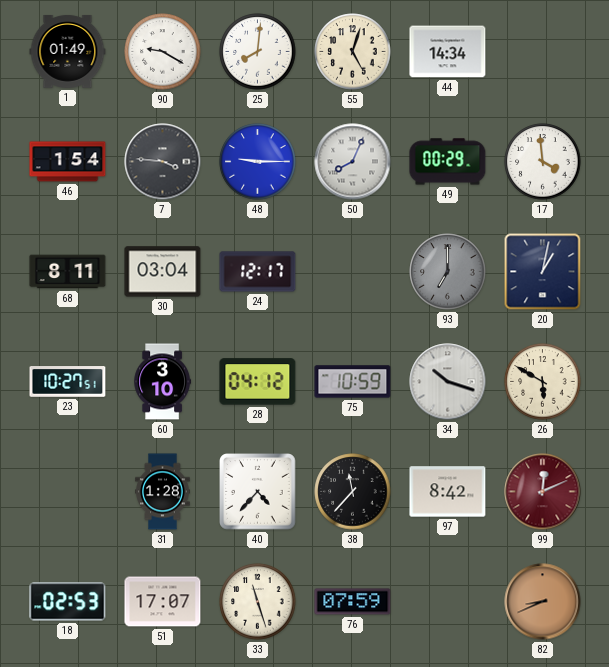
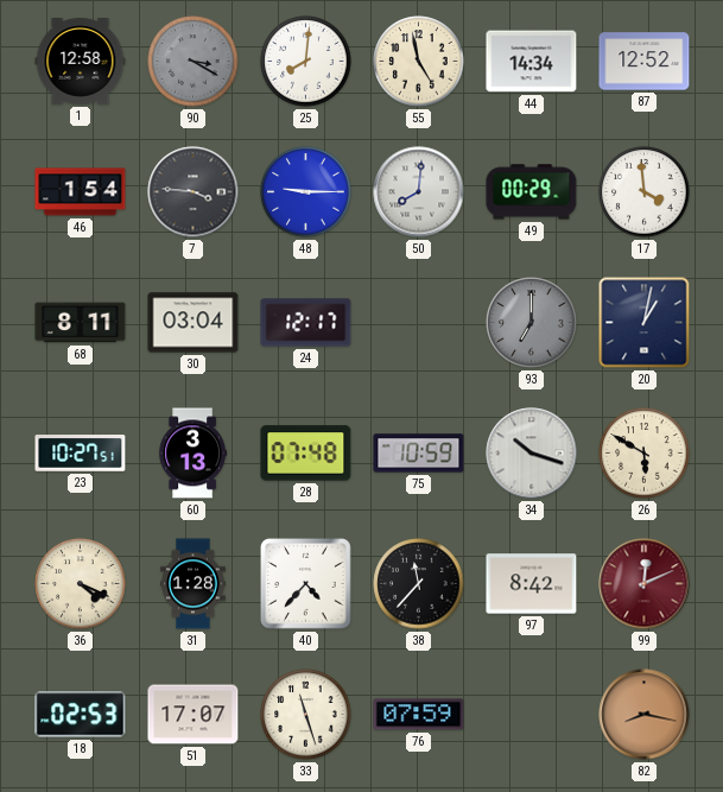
1: 01:49 -> 12:58
90: 9:20 -> 3:20
90 dial: white -> grey
55: 5:03 -> 4:58
87: none -> 12:52
50: 8:04 -> 8:01
60: 3:10 -> 3:13
28: 04:12 -> 07:48
36: none -> 4:19
82: 8:41 -> 8:17
